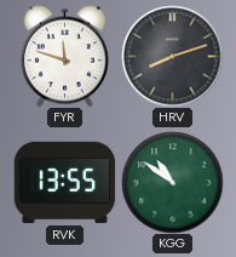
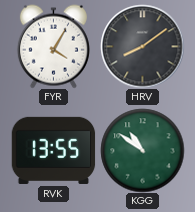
FYR: 11:48 -> 4:05
HRV: 8:12 -> 8:09
